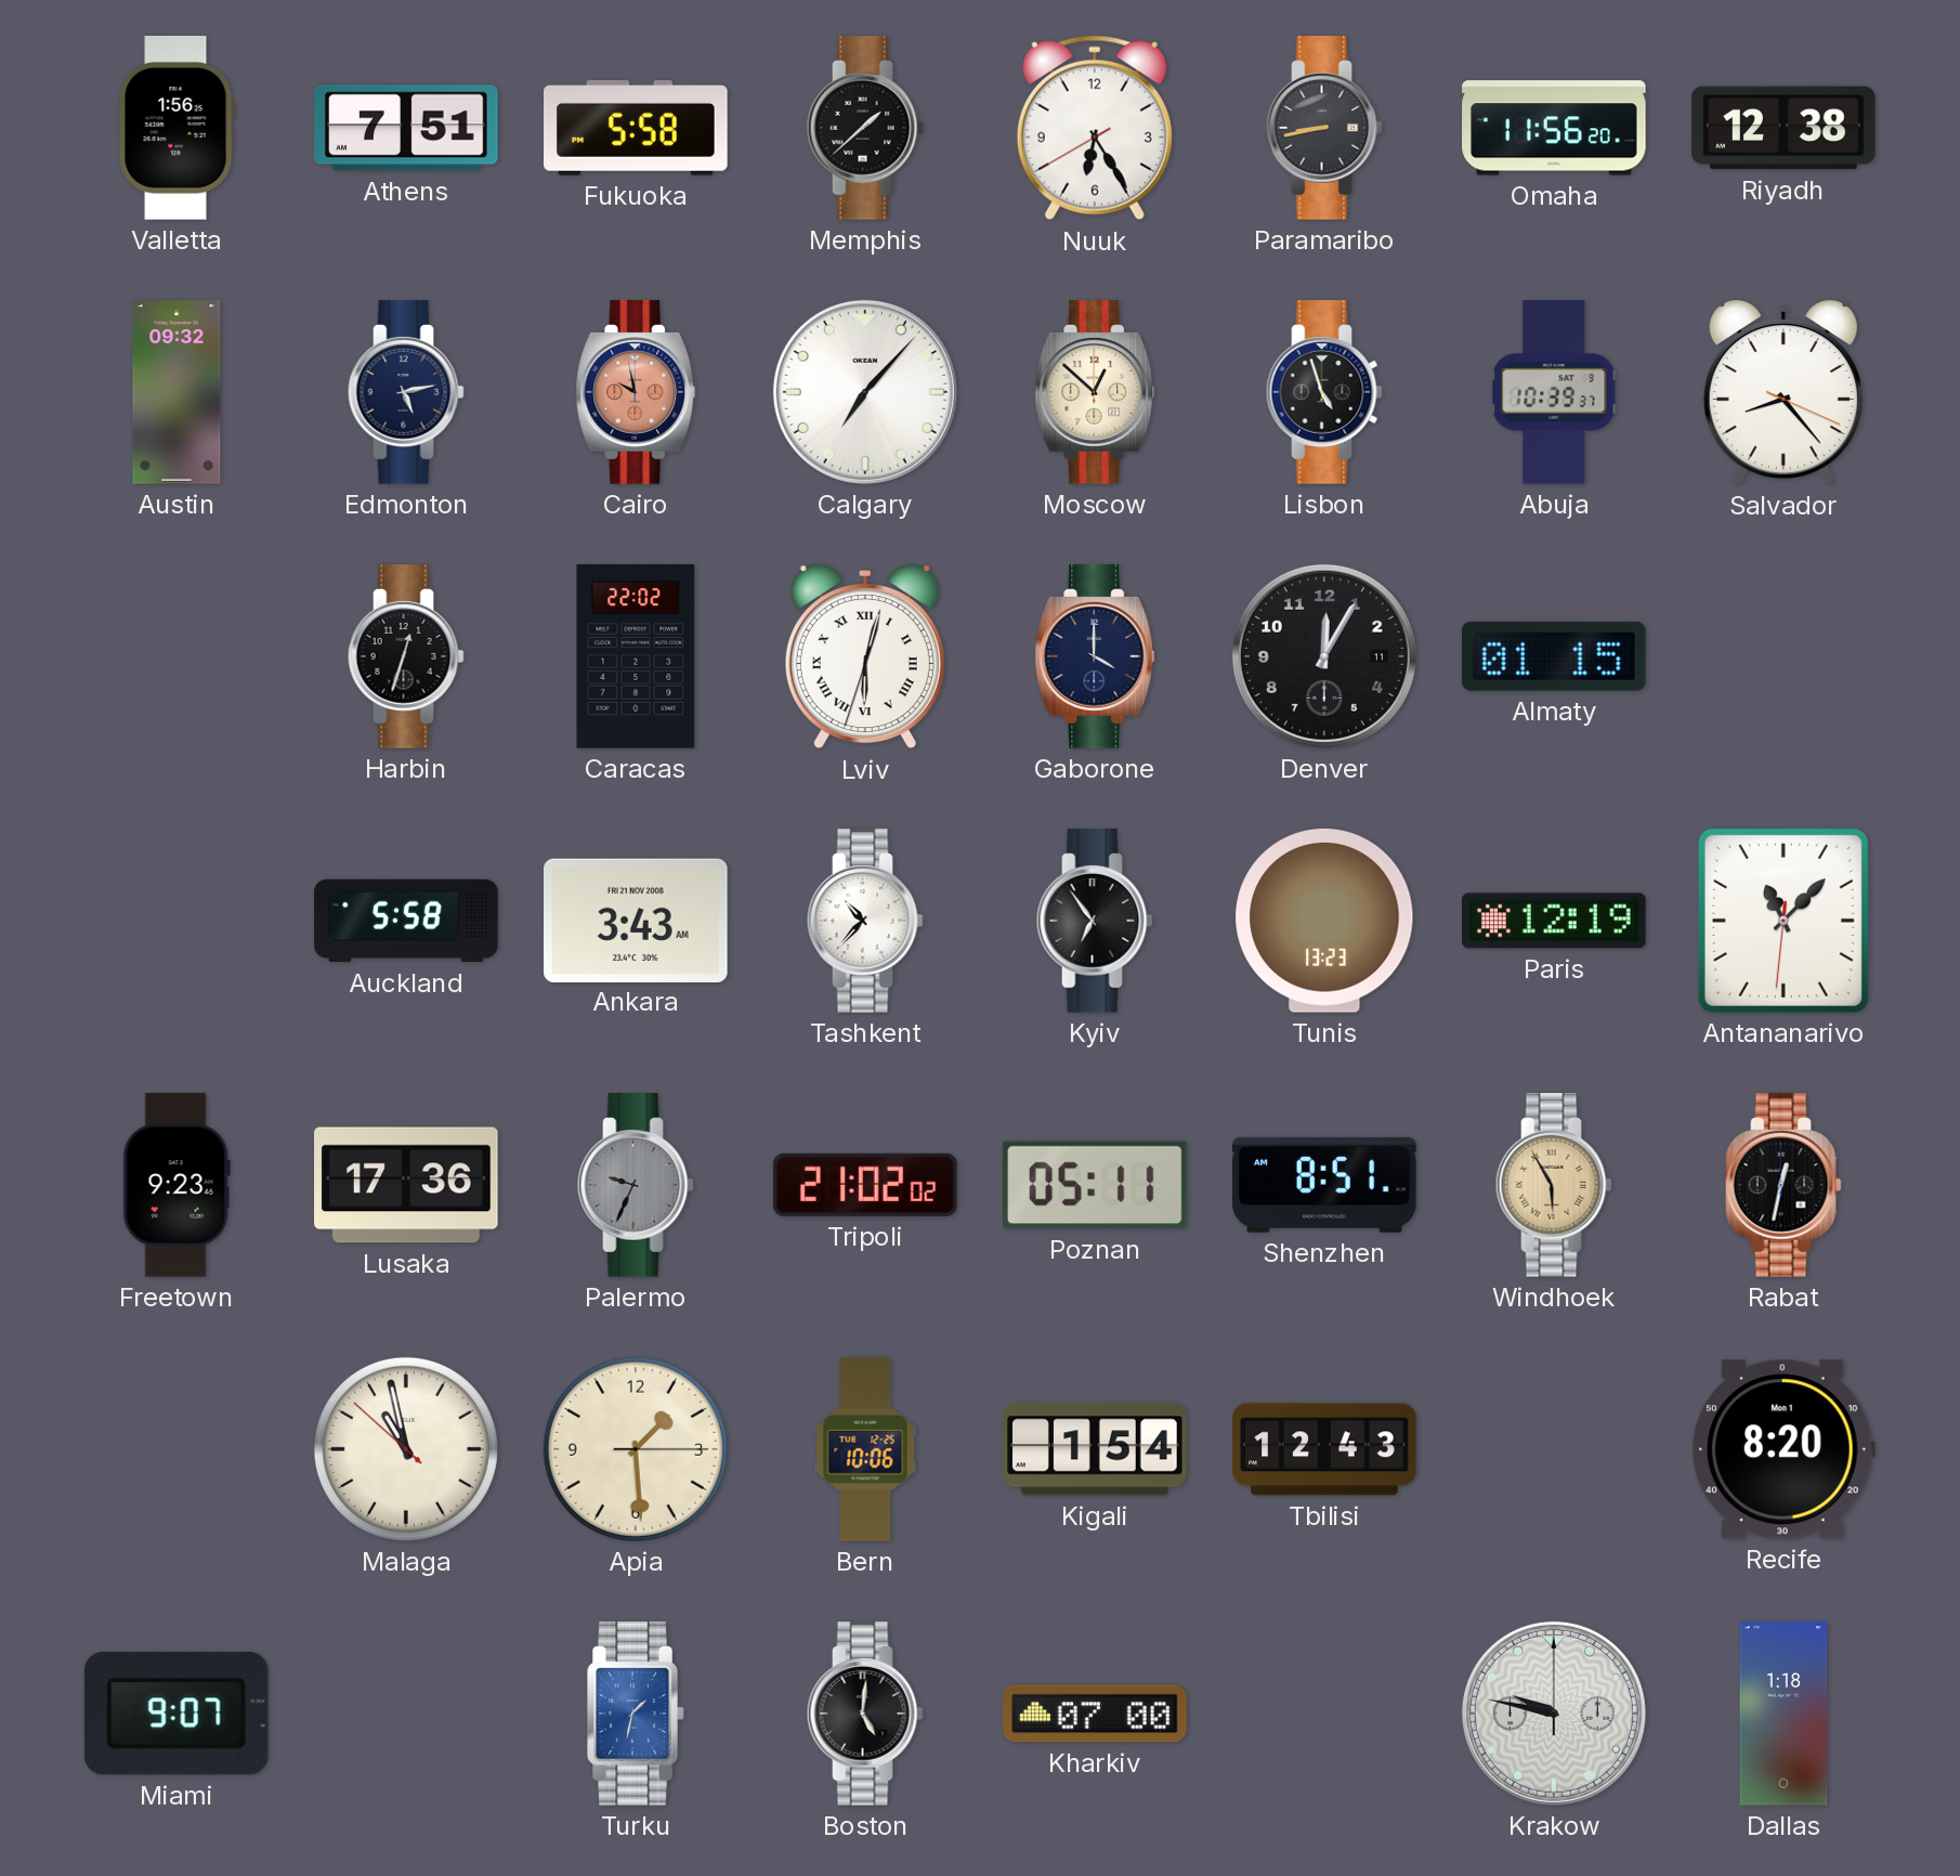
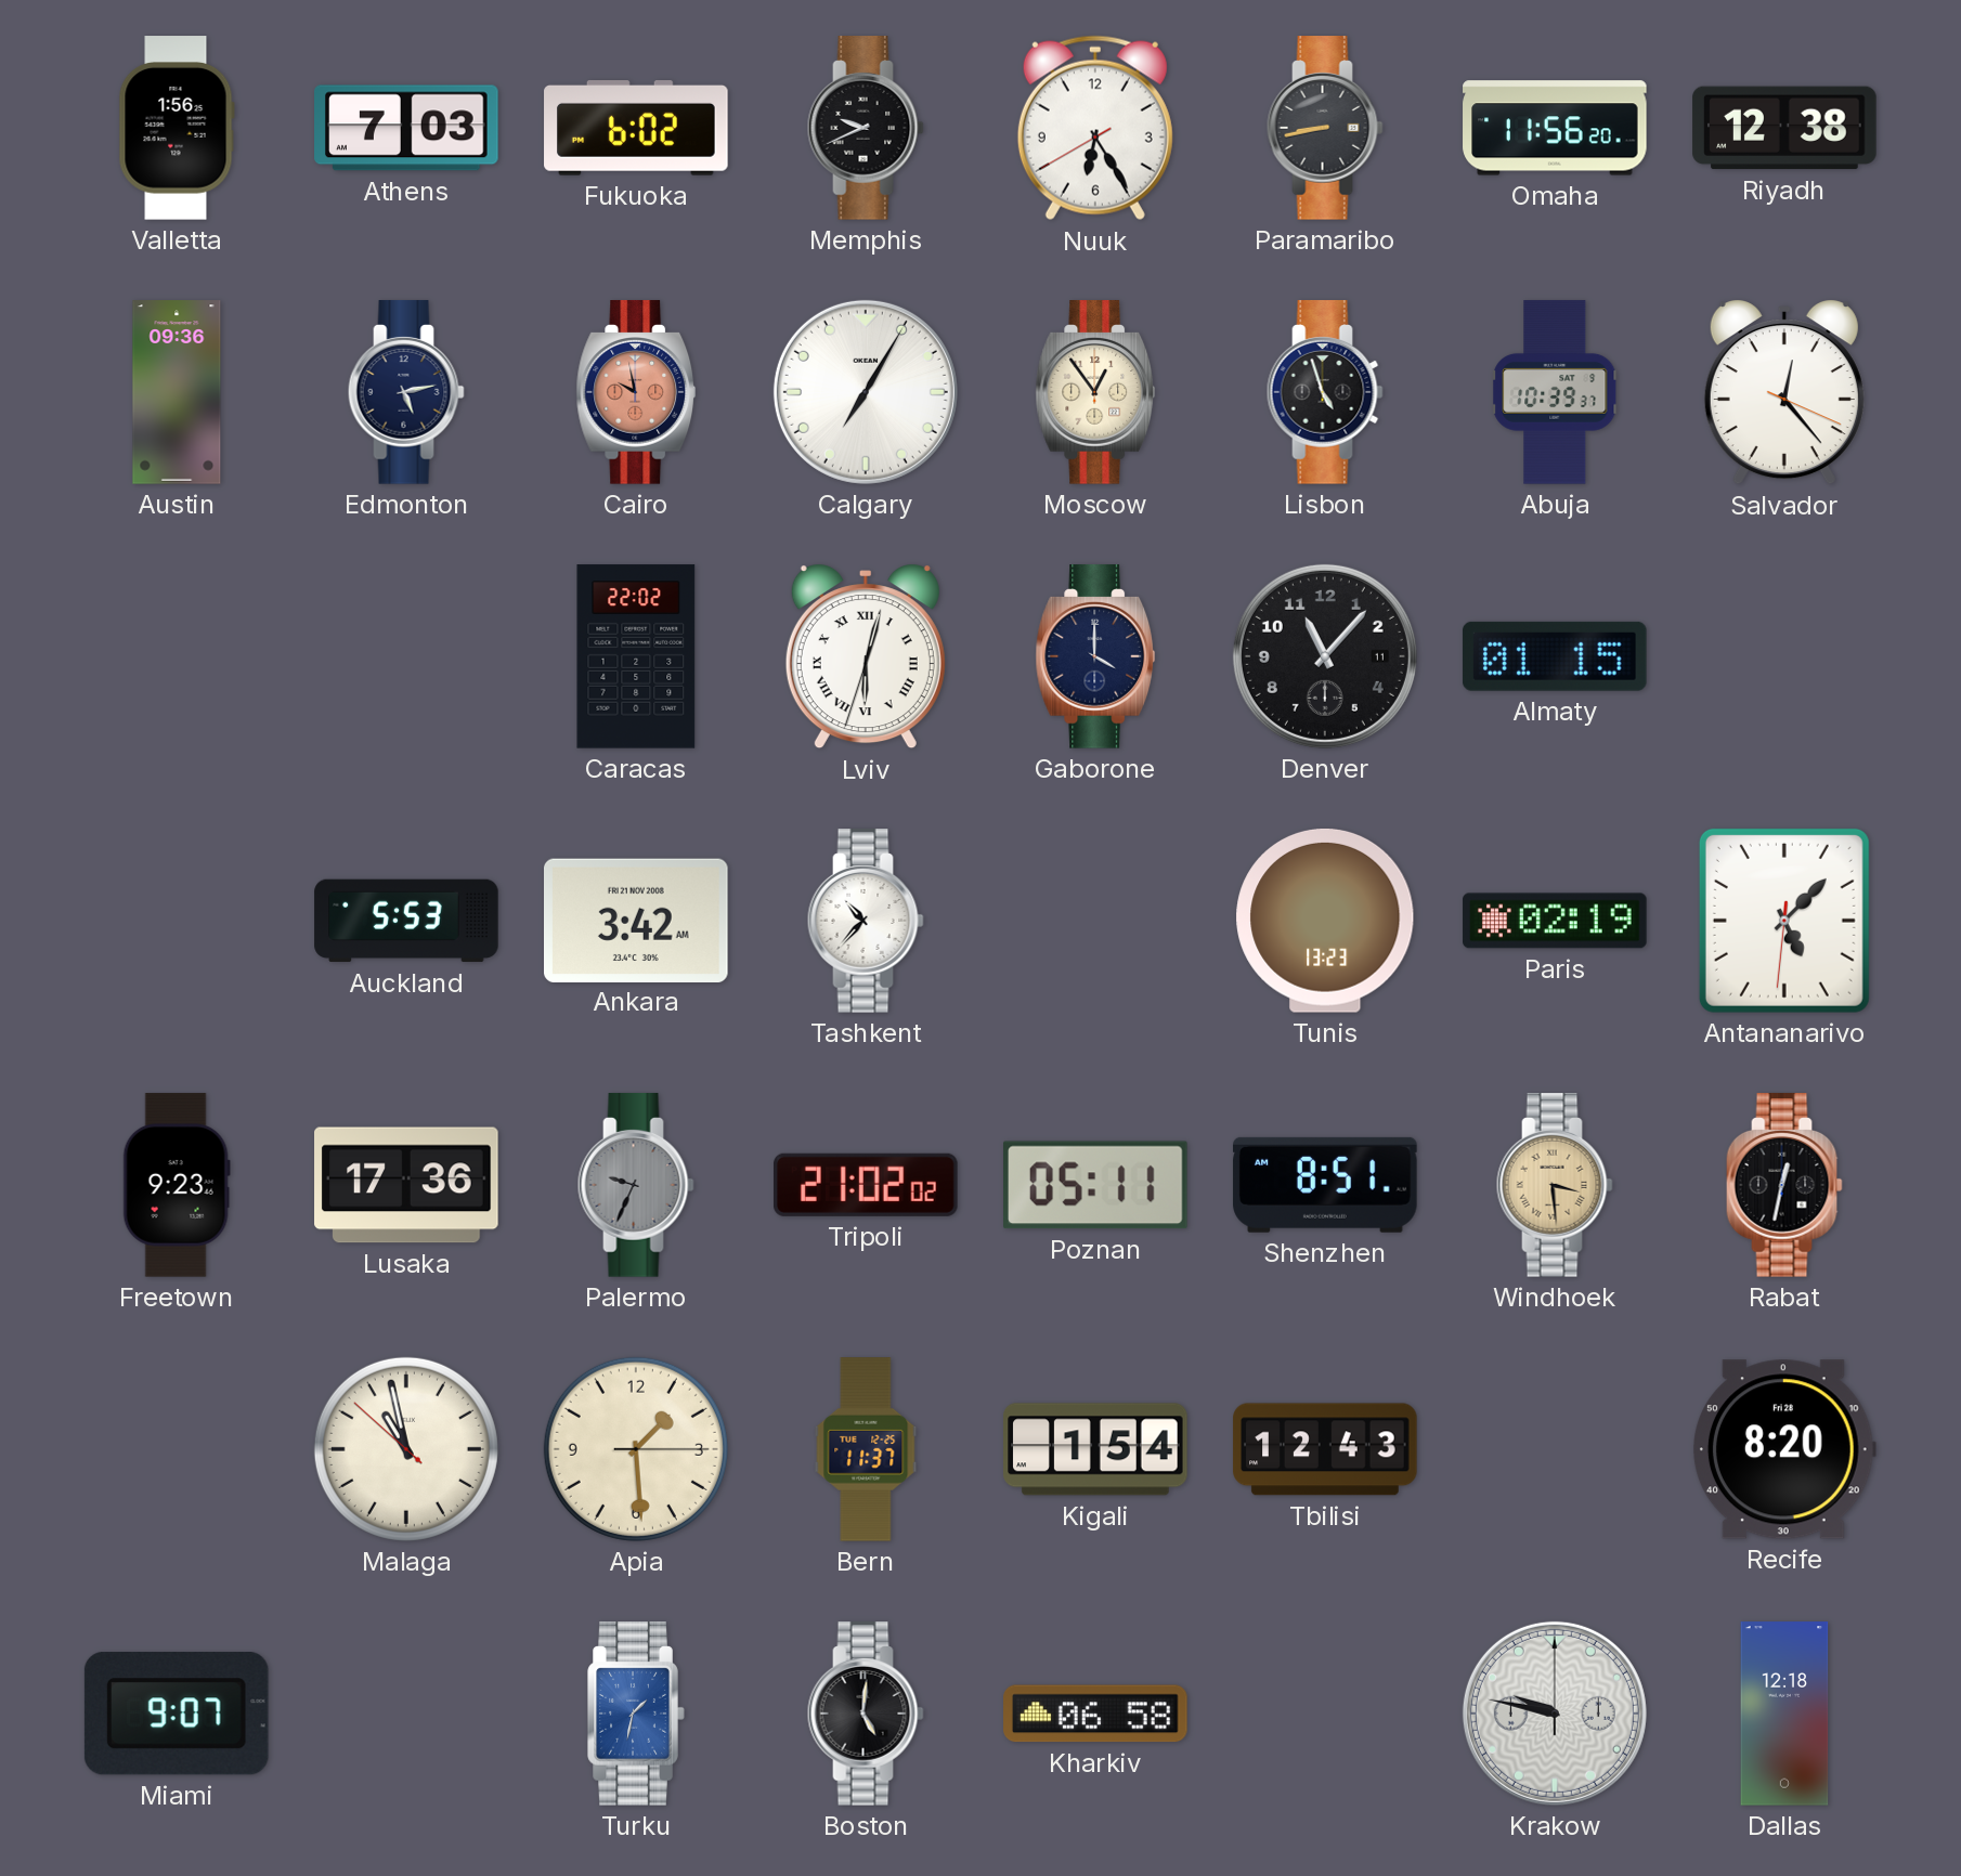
Athens: 7:51 -> 7:03
Fukuoka: 5:58 -> 6:02
Memphis: 1:38 -> 9:41
Austin: 09:32 -> 09:36
Calgary: 7:07 -> 7:05
Moscow: 12:52 -> 12:54
Salvador: 8:23 -> 12:23
Harbin: 12:33 -> none
Denver: 12:05 -> 11:07
Auckland: 5:58 -> 5:53
Ankara: 3:43 -> 3:42
Kyiv: 6:54 -> none
Paris: 12:19 -> 02:19
Antananarivo: 11:07 -> 5:07
Windhoek: 5:55 -> 3:29
Bern: 10:06 -> 11:37
Recife date: Mon 1 -> Fri 28
Kharkiv: 07:00 -> 06:58
Dallas: 1:18 -> 12:18
